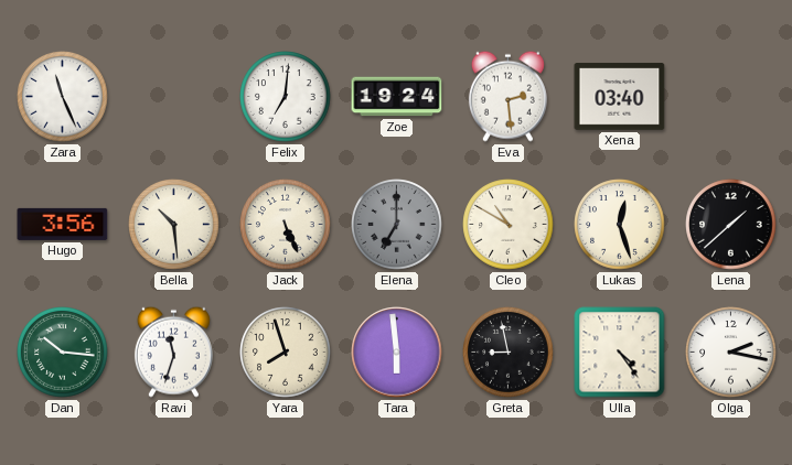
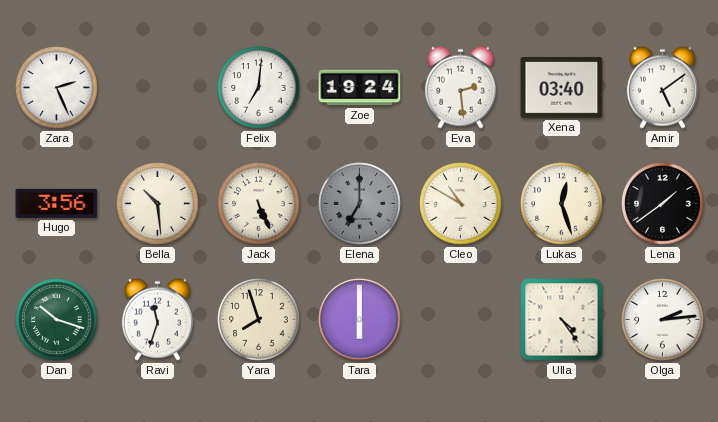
Zara: 11:26 -> 2:26
Amir: none -> 5:09
Lena: 1:38 -> 1:39
Dan: 10:16 -> 10:18
Tara: 5:59 -> 6:00
Greta: 8:58 -> none
Olga: 2:17 -> 2:14
